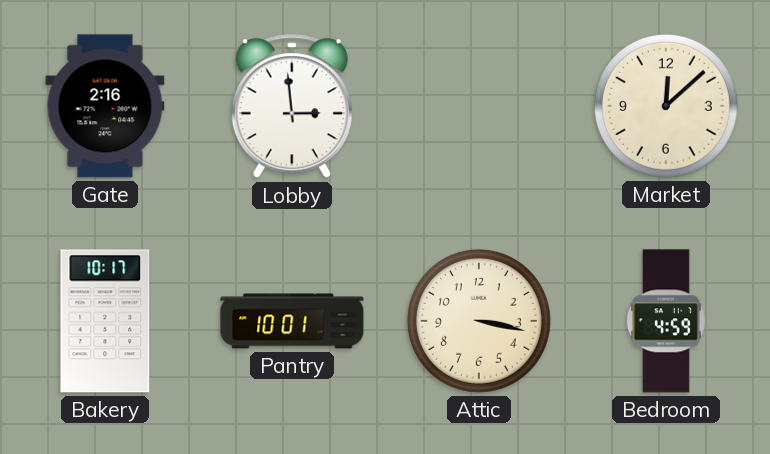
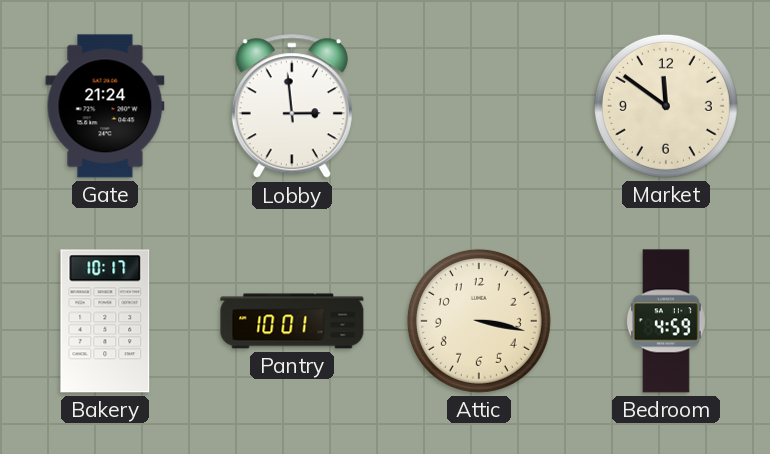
Gate: 2:16 -> 21:24
Market: 12:08 -> 11:51
